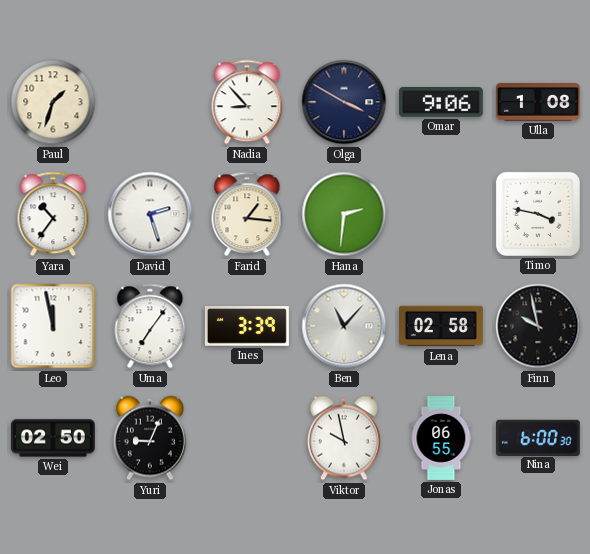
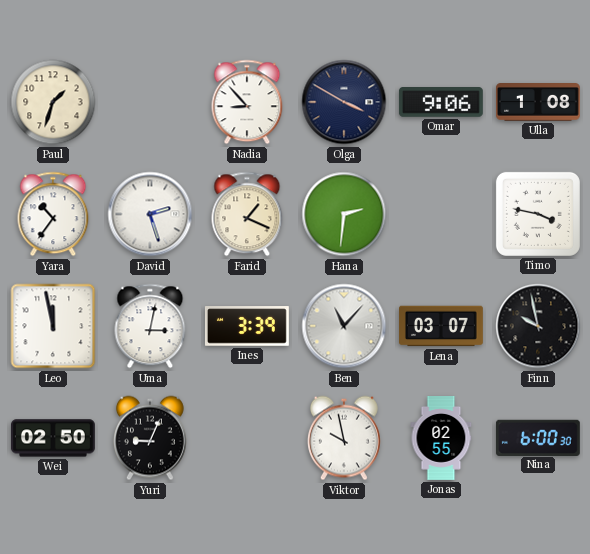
Farid: 1:16 -> 1:19
Uma: 7:06 -> 3:02
Lena: 02:58 -> 03:07
Jonas: 06:55 -> 02:55
